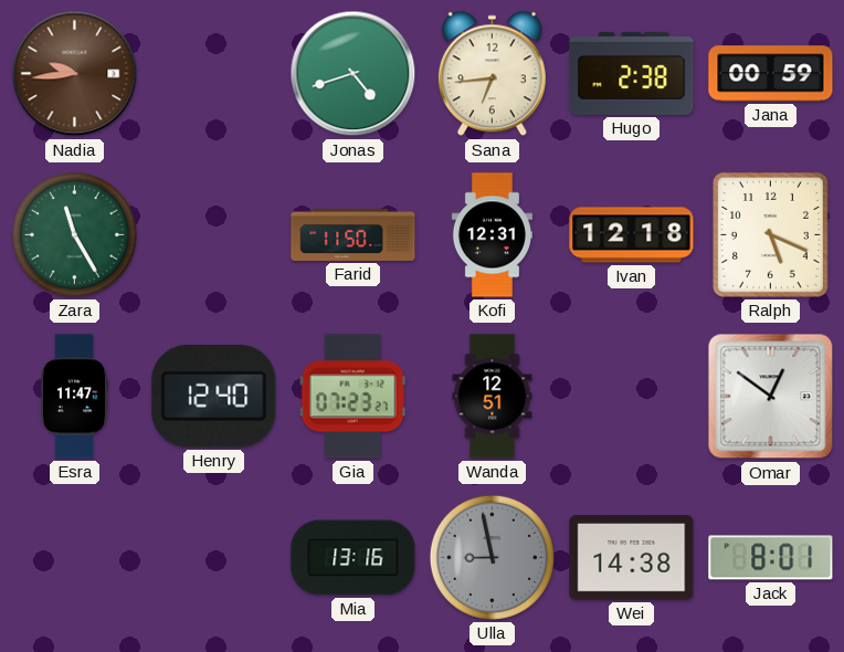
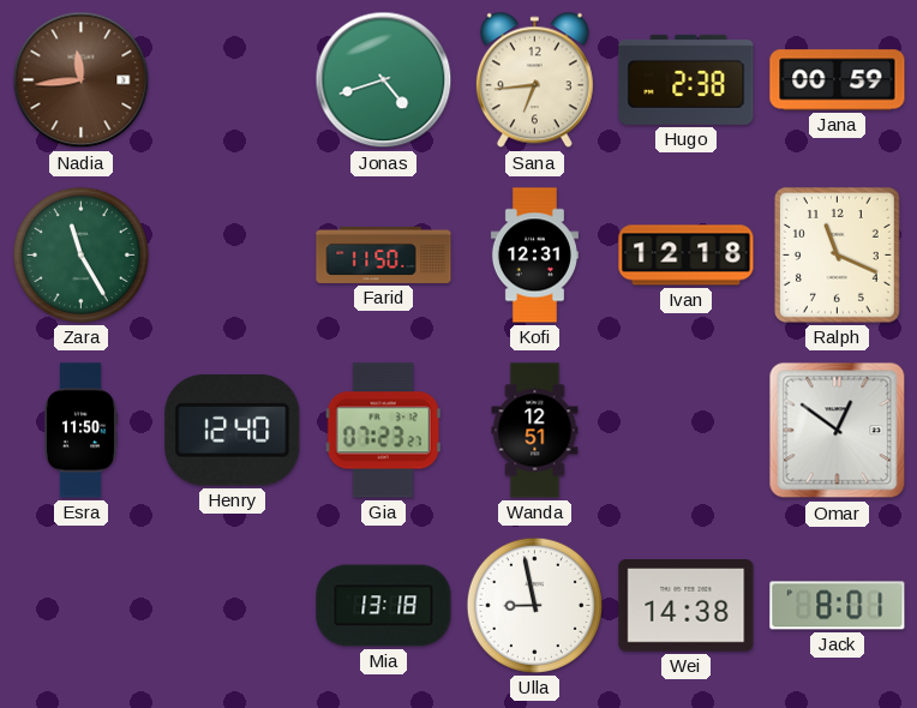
Nadia: 9:44 -> 11:44
Ralph: 5:19 -> 11:19
Esra: 11:47 -> 11:50
Mia: 13:16 -> 13:18
Ulla dial: grey -> white
